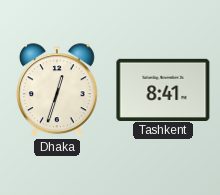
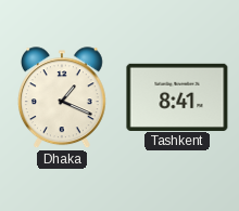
Dhaka: 12:33 -> 1:19
